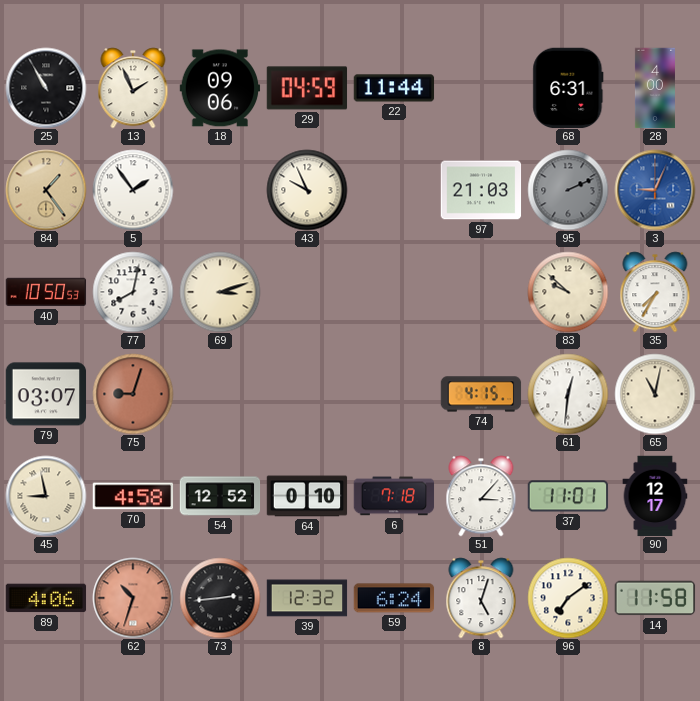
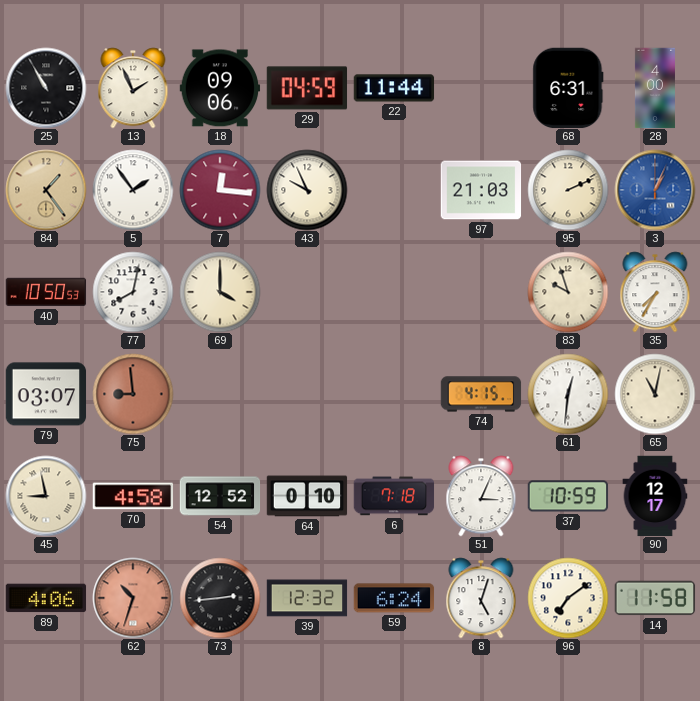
7: none -> 12:16
95 dial: grey -> cream
3: 9:04 -> 1:04
69: 3:12 -> 4:00
83: 9:52 -> 9:57
75: 9:03 -> 8:59
51: 3:07 -> 3:04
37: 11:01 -> 10:59
